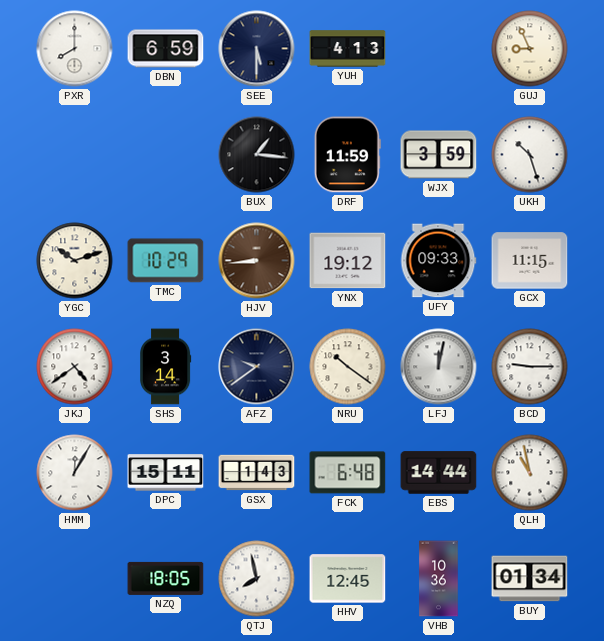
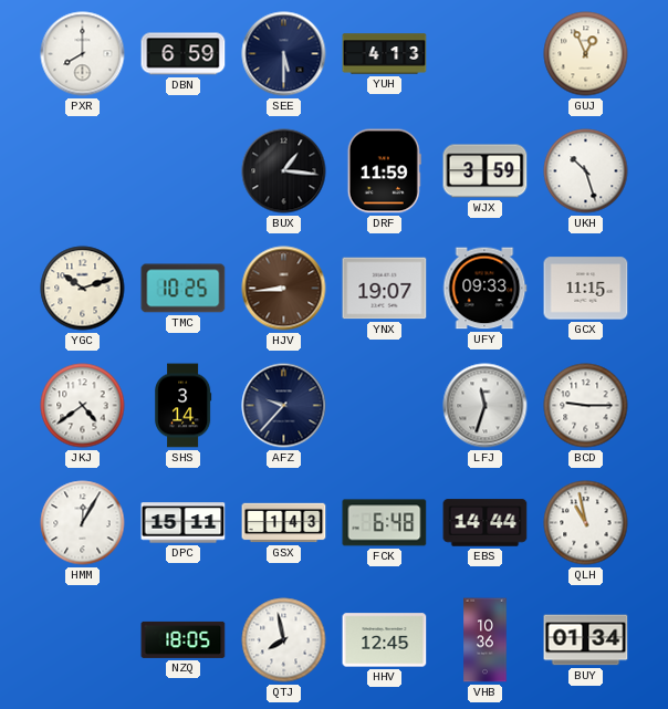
GUJ: 8:56 -> 12:56
TMC: 10:29 -> 10:25
YNX: 19:12 -> 19:07
AFZ: 9:39 -> 9:37
NRU: 10:21 -> none
LFJ: 12:02 -> 11:33
